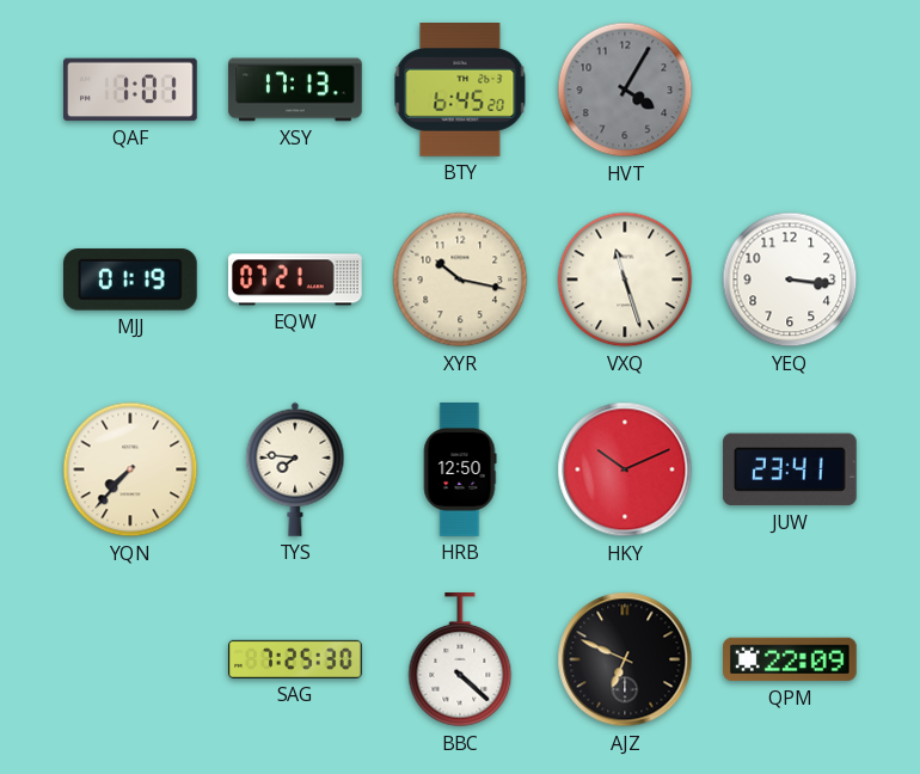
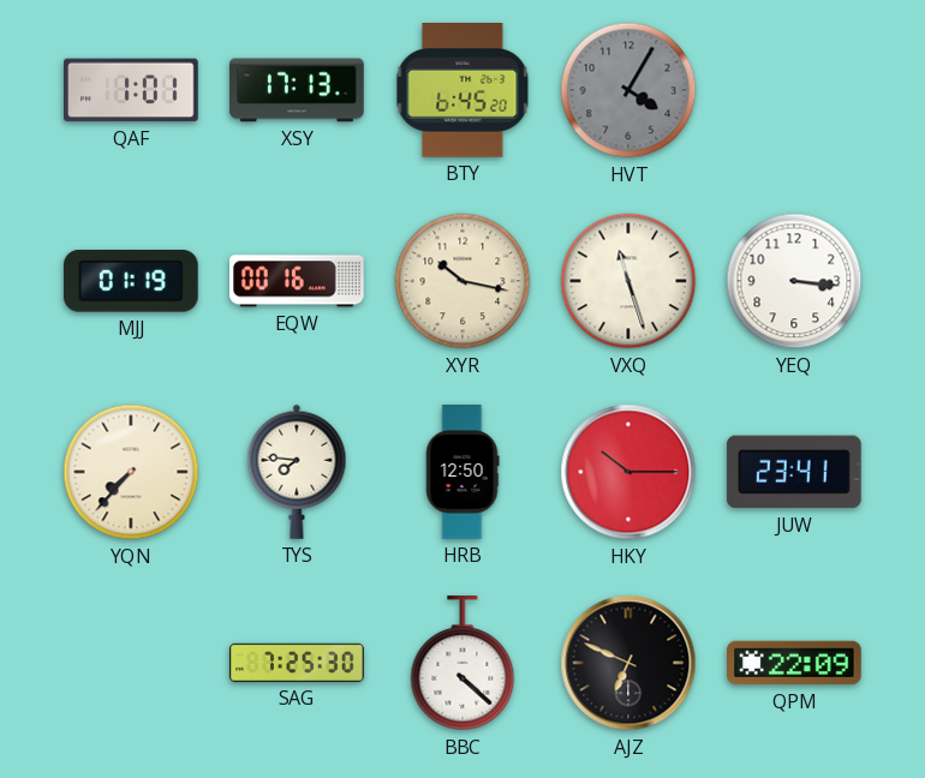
EQW: 07:21 -> 00:16
HKY: 10:11 -> 10:15
